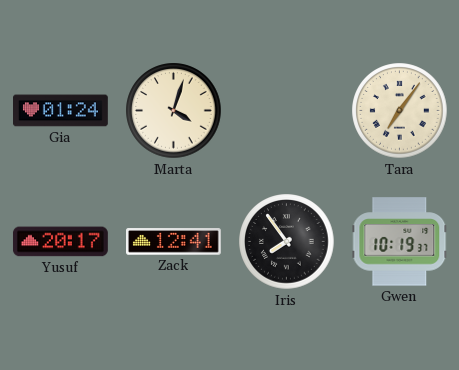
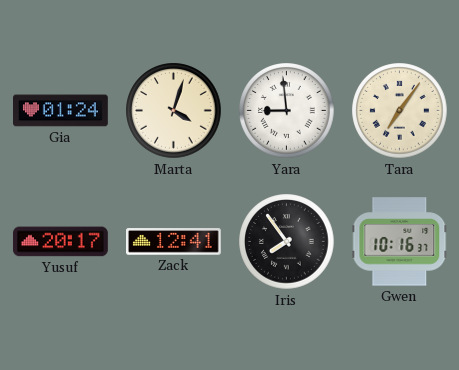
Yara: none -> 8:59
Gwen: 10:19 -> 10:16
